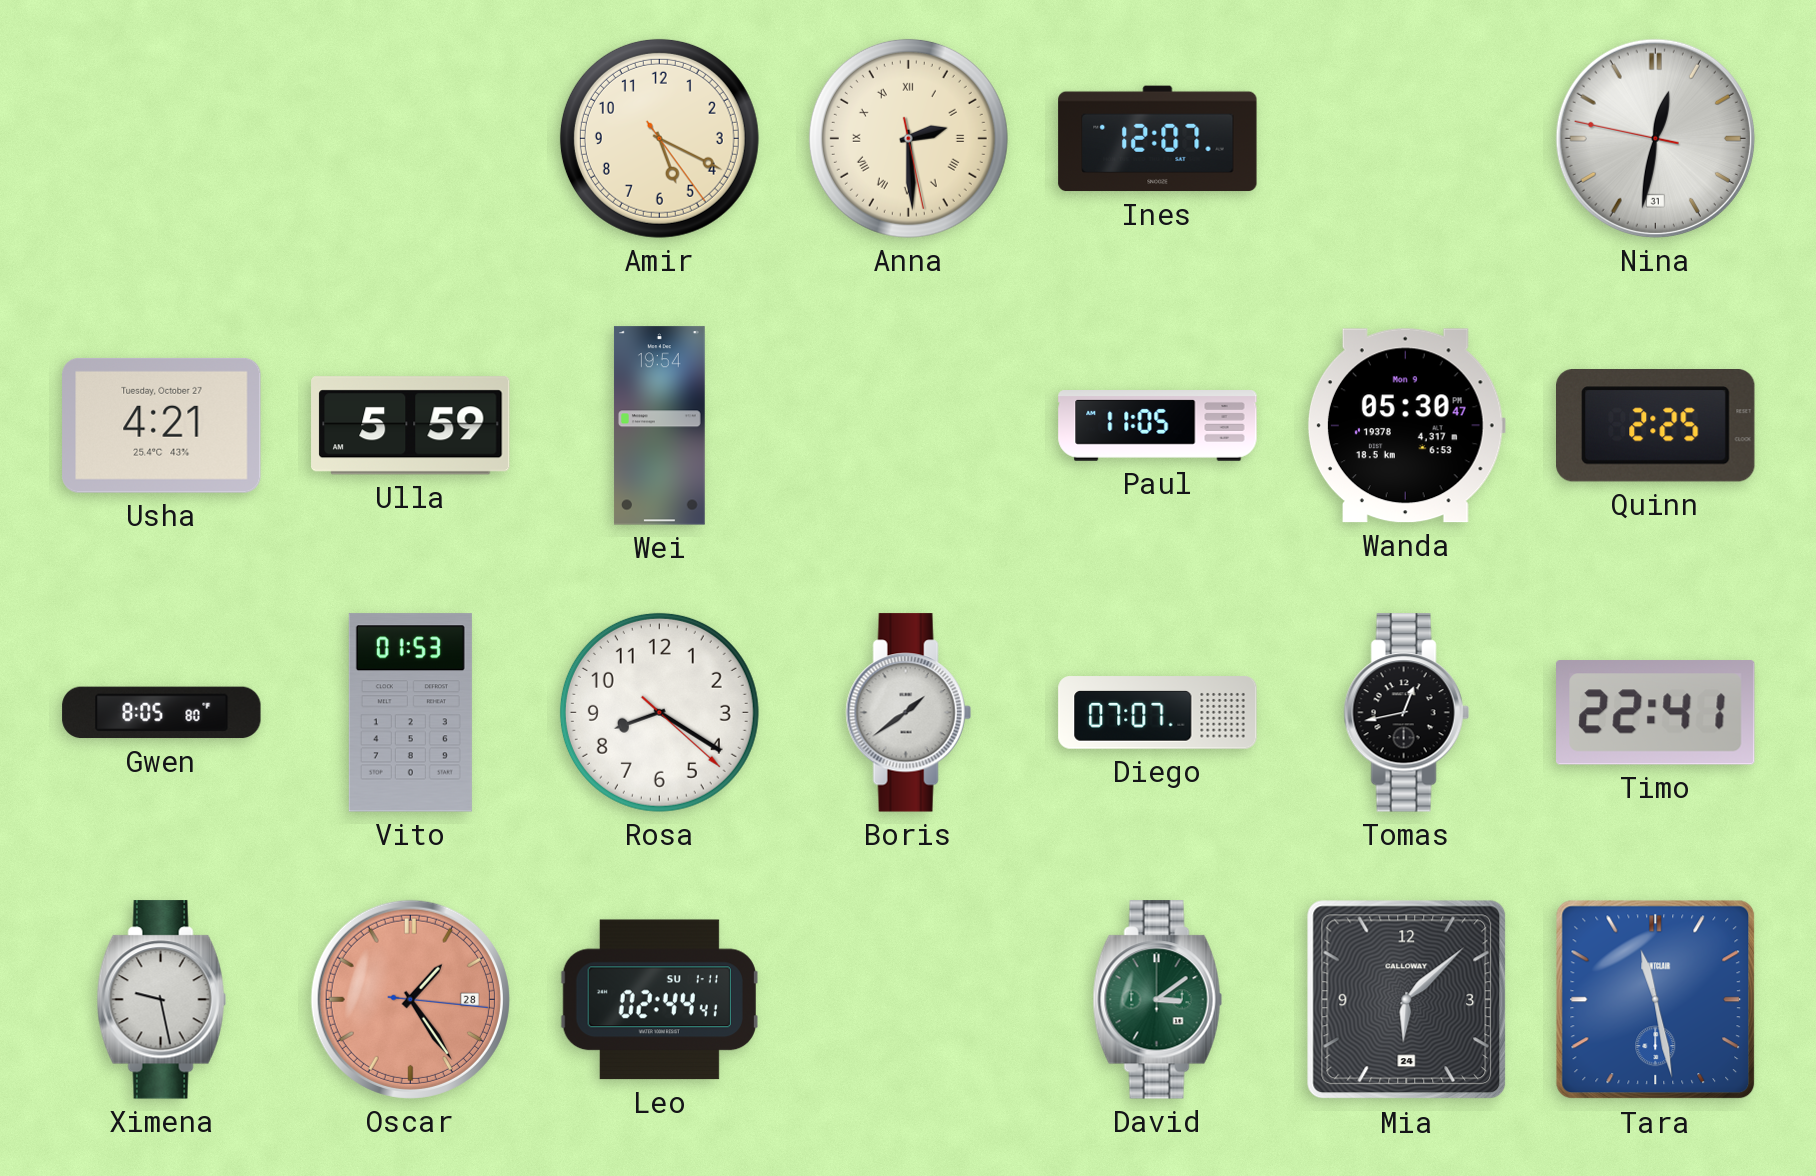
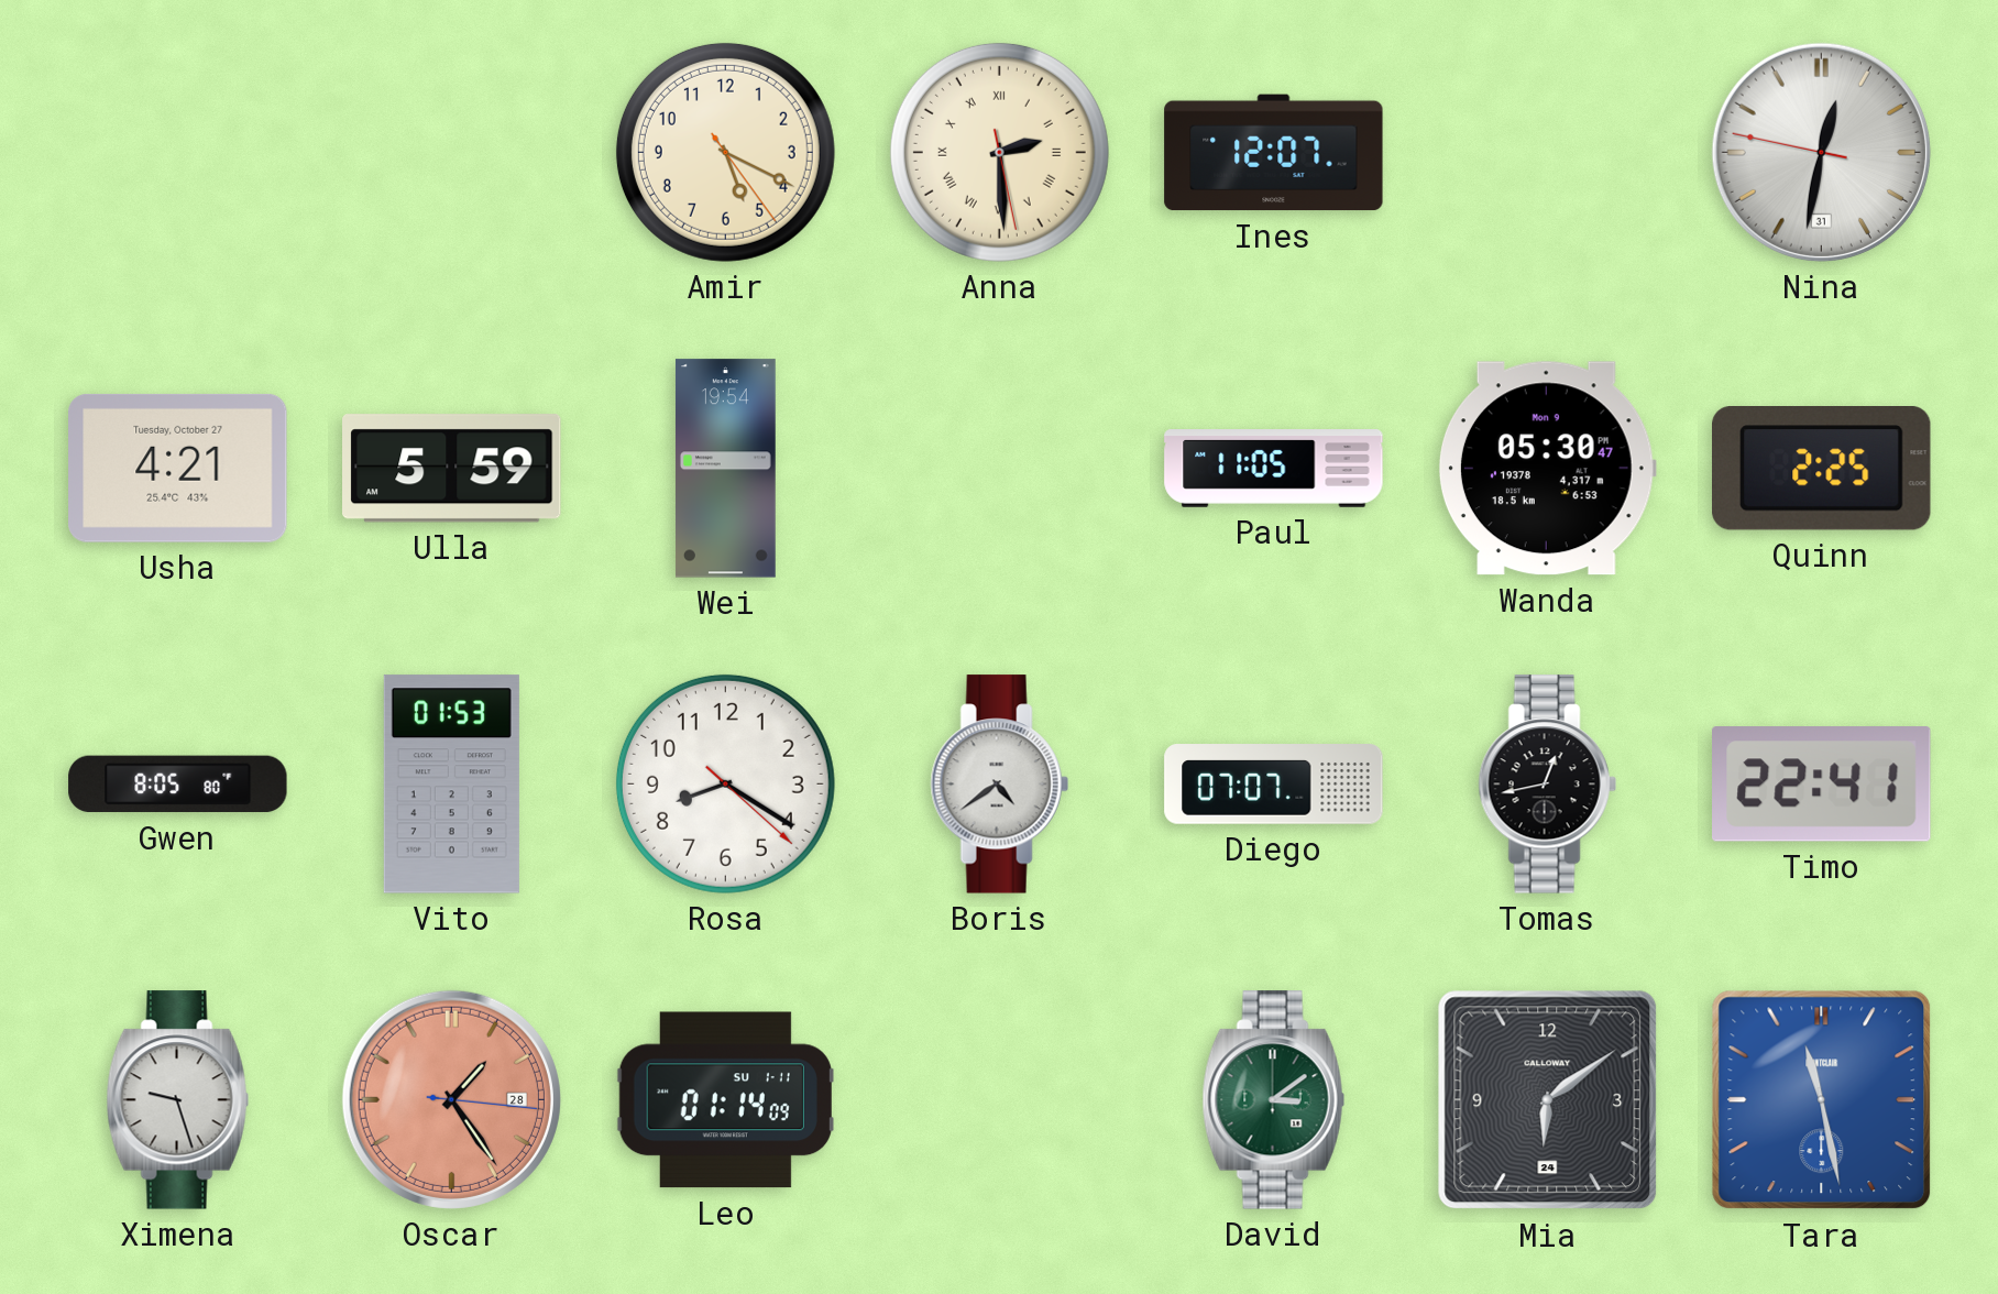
Boris: 1:39 -> 4:39
Ximena: 9:28 -> 9:27
Leo: 02:44 -> 01:14
Mia: 6:08 -> 6:09
